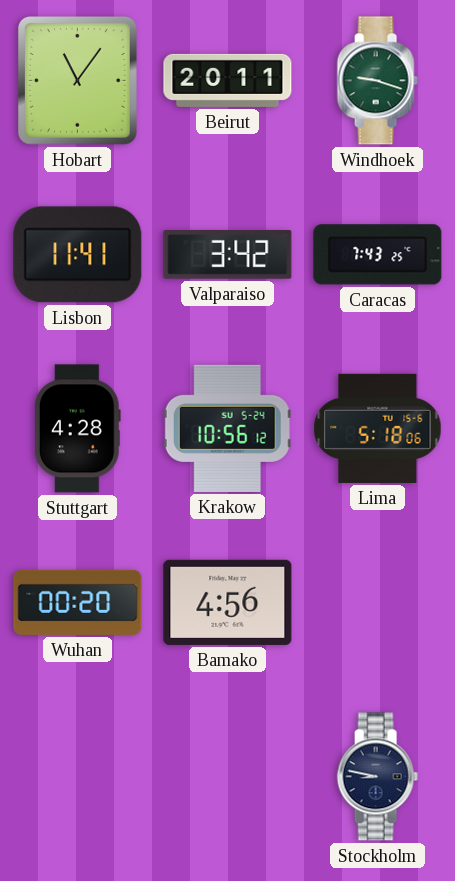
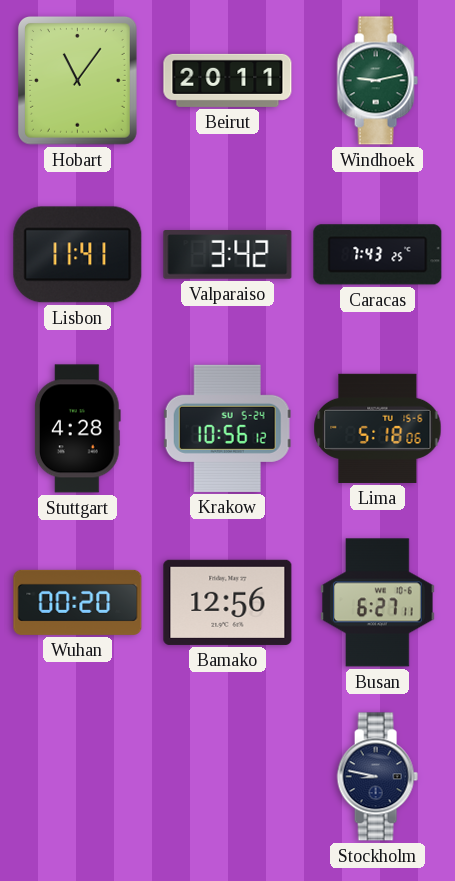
Windhoek: 9:18 -> 9:13
Bamako: 4:56 -> 12:56
Busan: none -> 6:27
